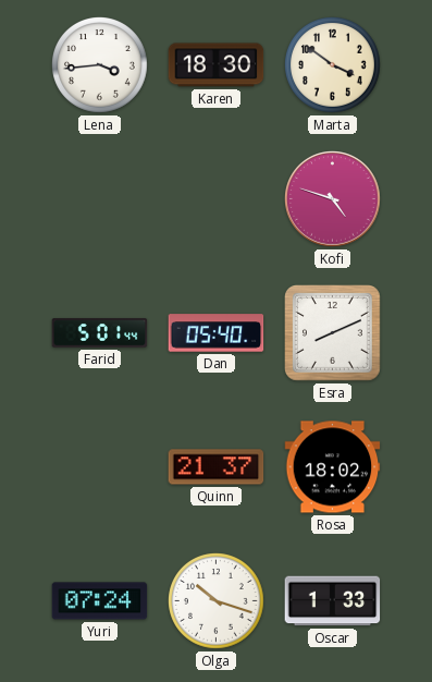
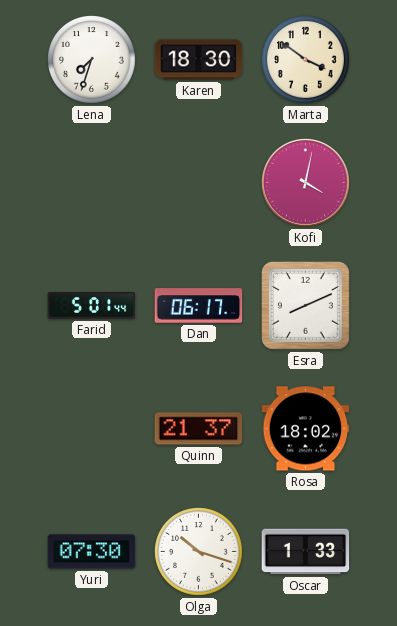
Lena: 3:44 -> 7:33
Kofi: 4:48 -> 4:02
Dan: 05:40 -> 06:17
Yuri: 07:24 -> 07:30
